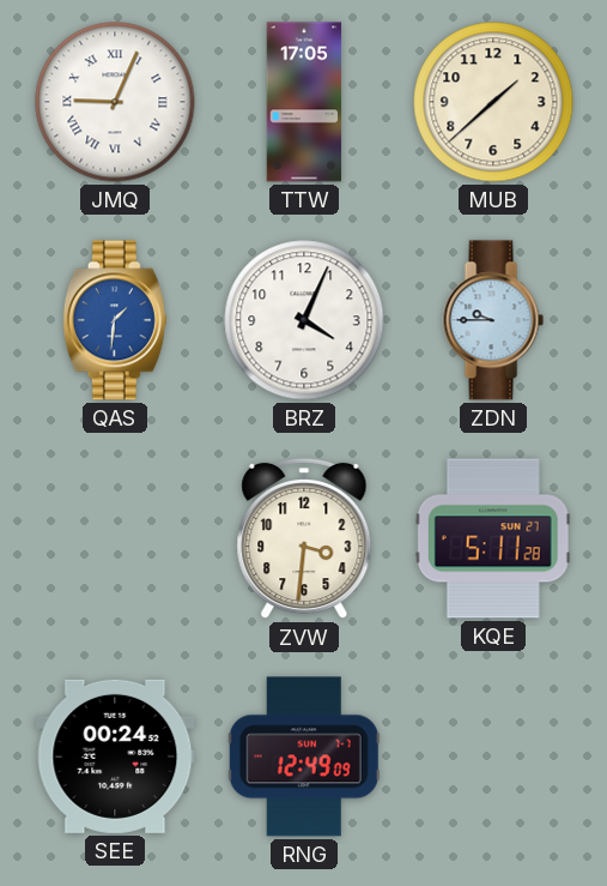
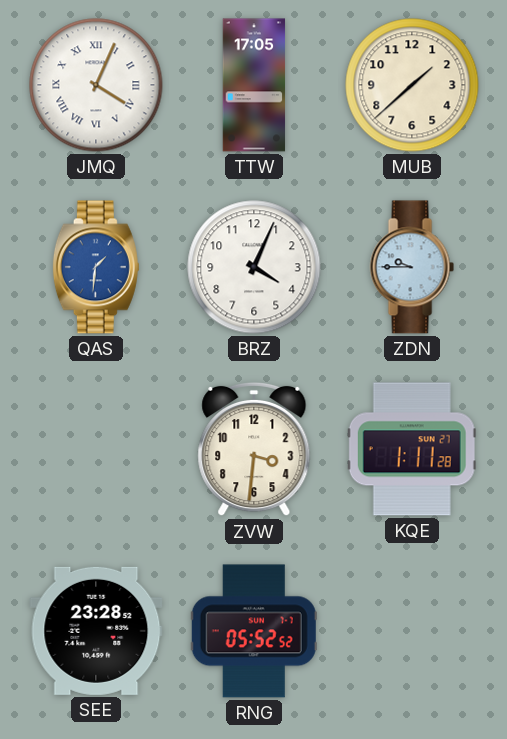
JMQ: 9:04 -> 4:04
KQE: 5:11 -> 1:11
SEE: 00:24 -> 23:28
RNG: 12:49 -> 05:52
